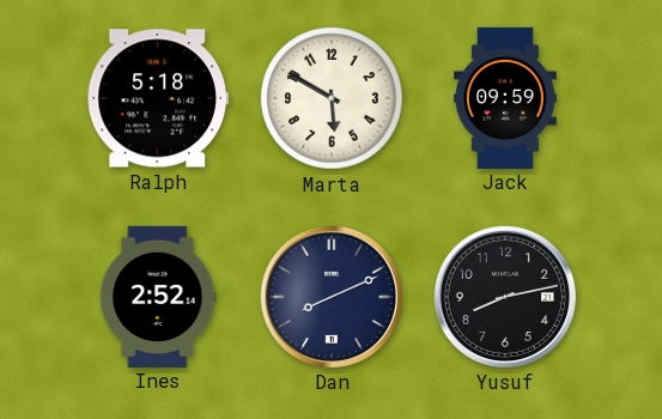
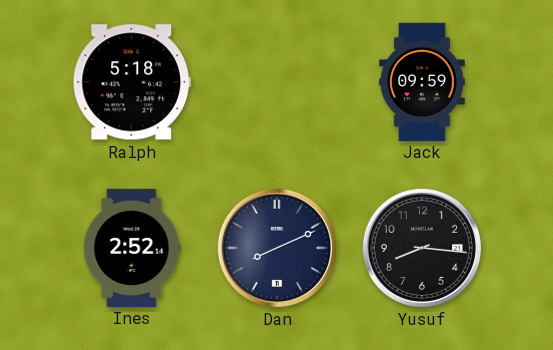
Marta: 5:50 -> none
Yusuf: 8:13 -> 8:16
